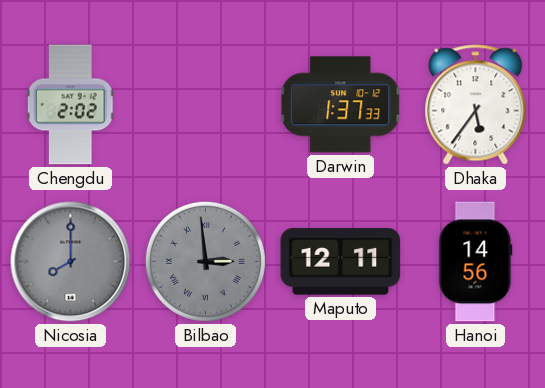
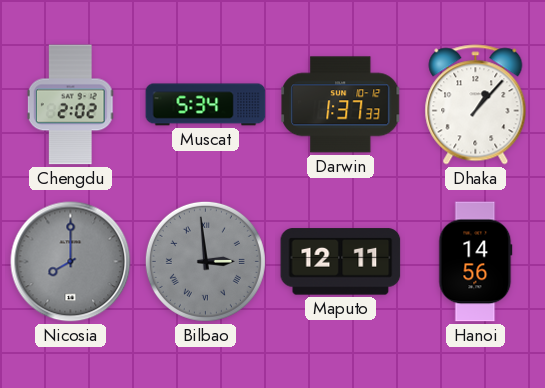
Muscat: none -> 5:34
Dhaka: 5:36 -> 1:07
